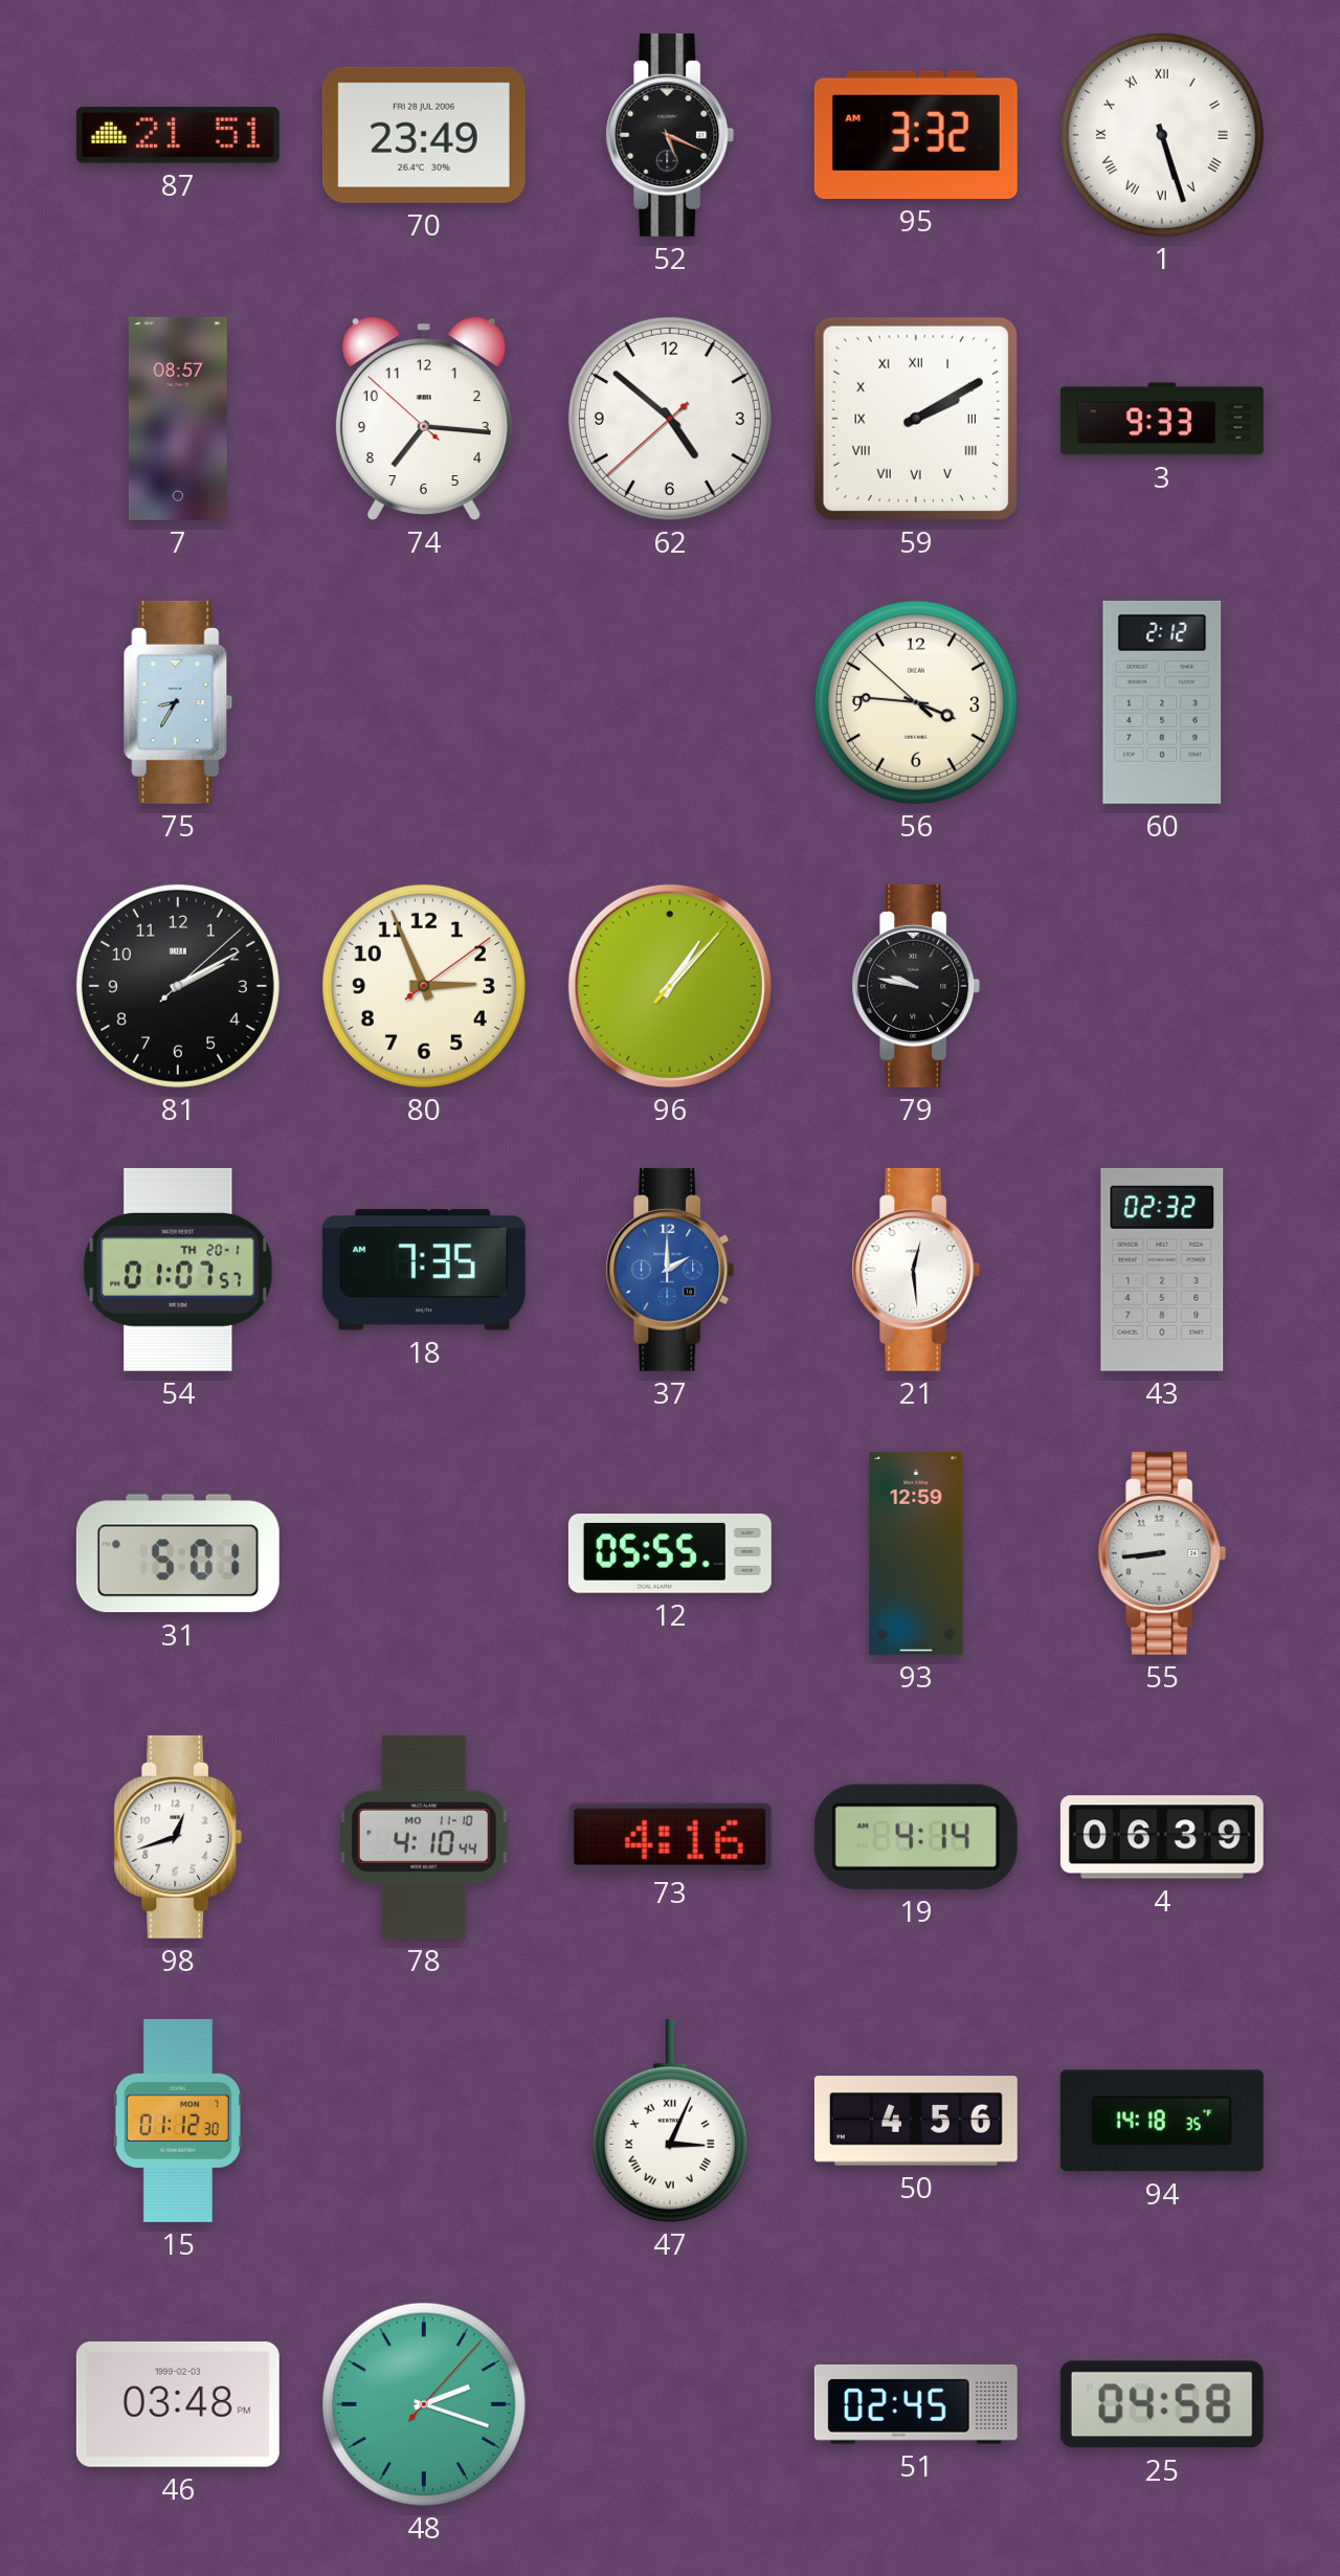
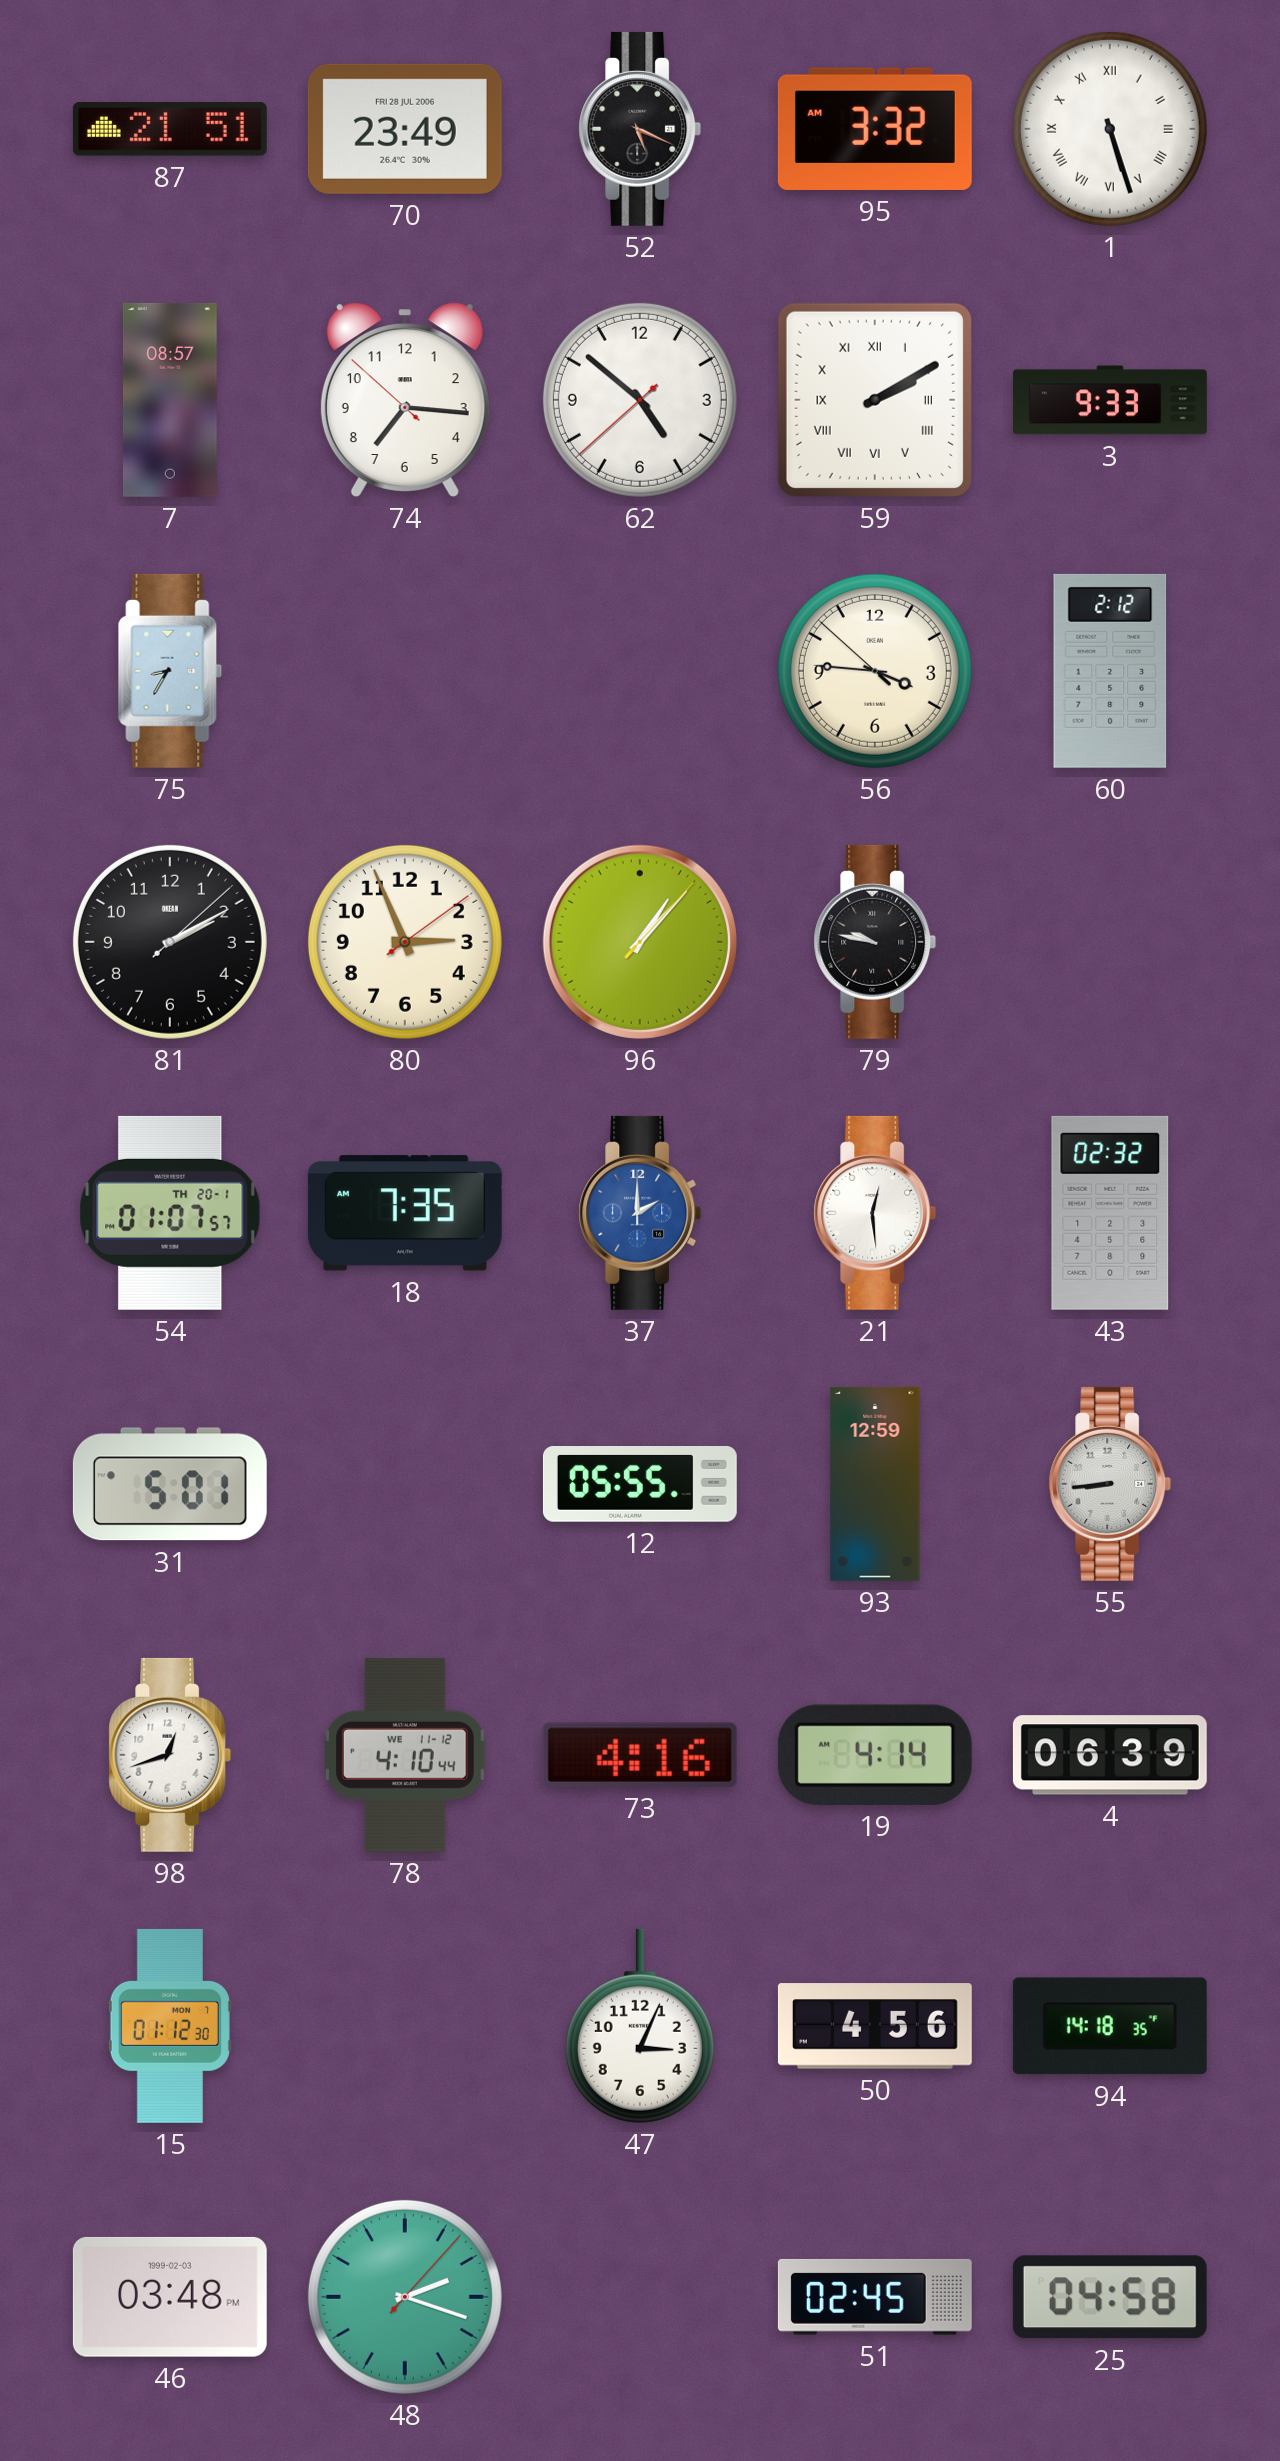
78 date: MO 11-10 -> WE 11-12
47 numerals: Roman -> Arabic
